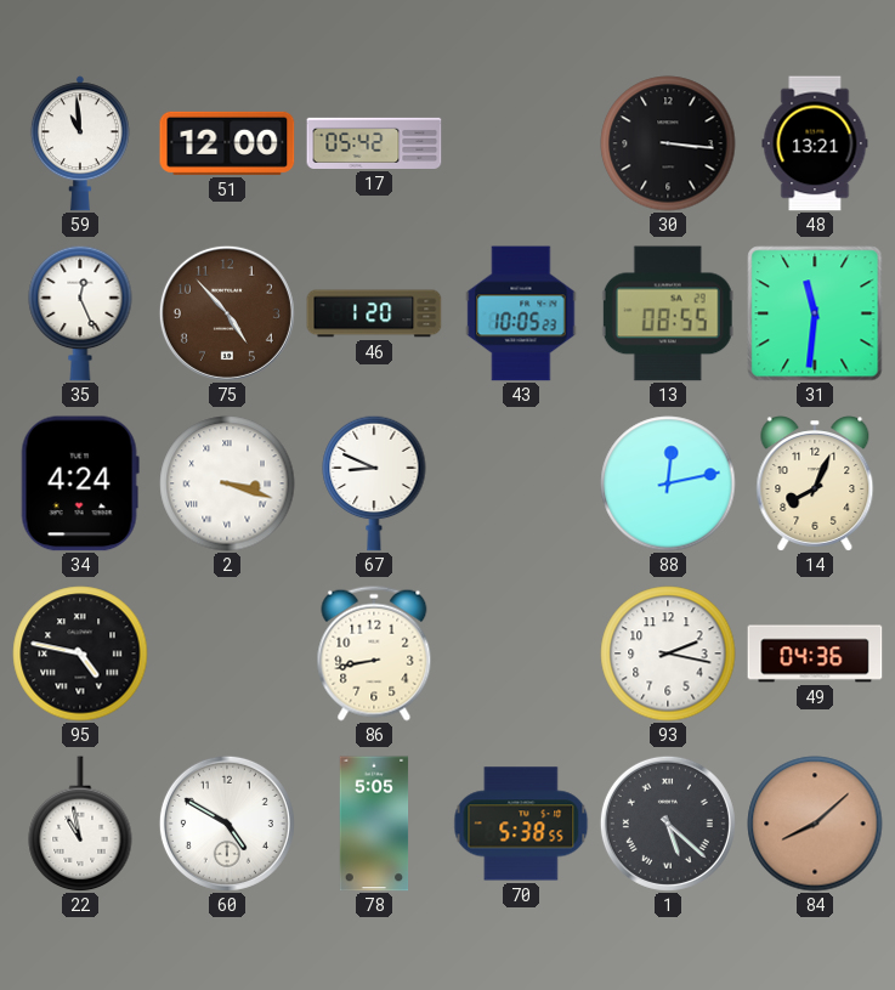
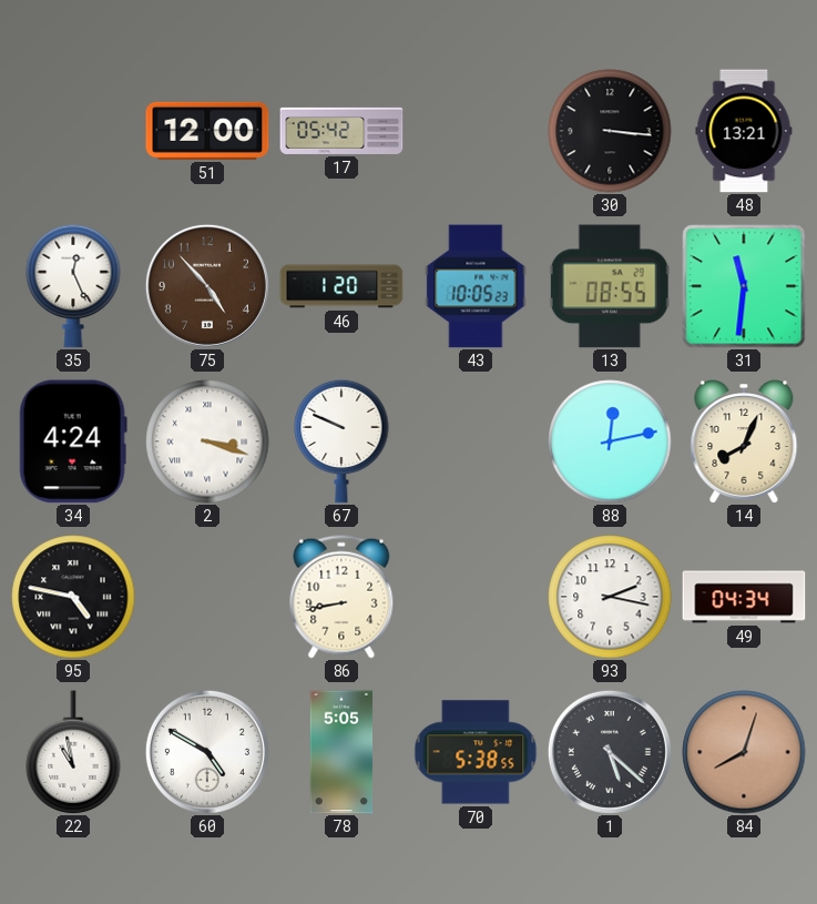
59: 10:59 -> none
67: 8:49 -> 9:49
49: 04:36 -> 04:34
84: 8:08 -> 8:03
